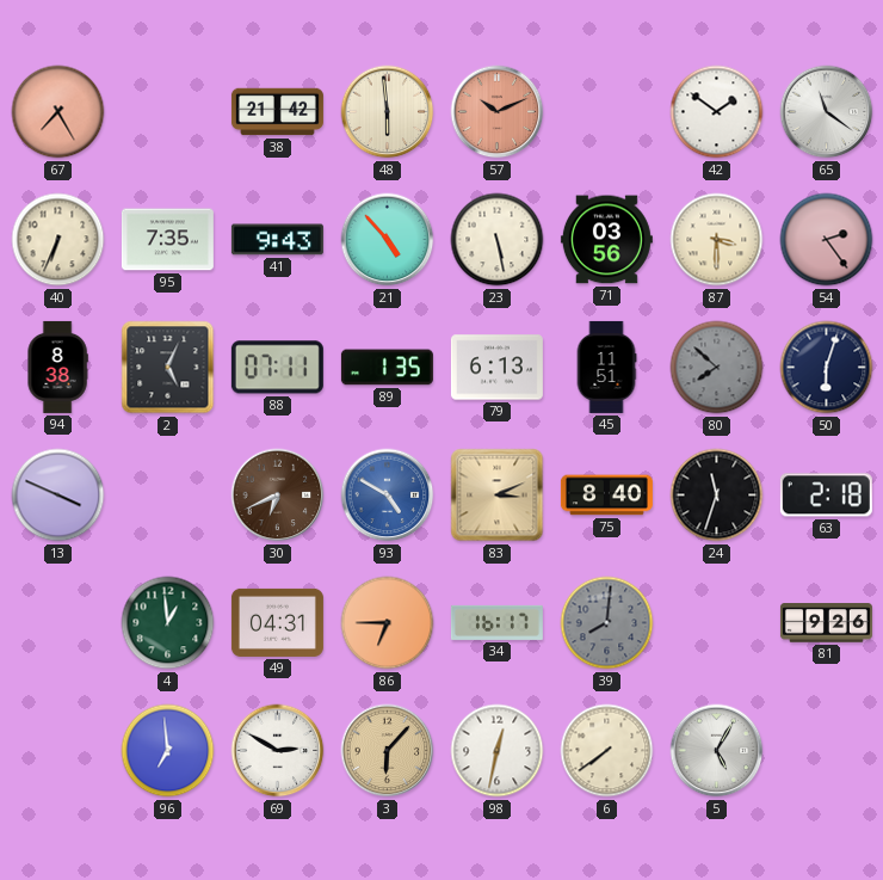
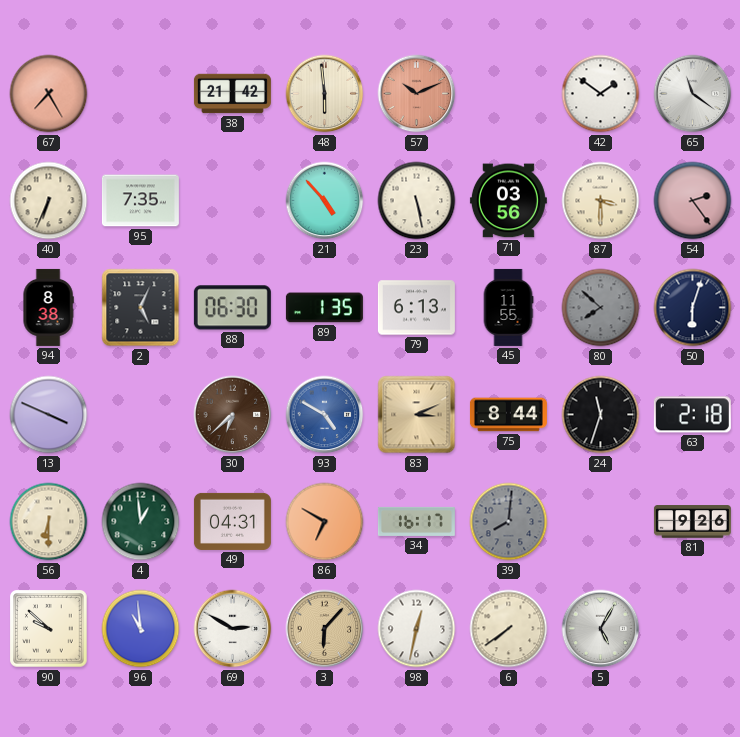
41: 9:43 -> none
88: 07:11 -> 06:30
45: 11:51 -> 11:55
30: 6:41 -> 6:38
75: 8:40 -> 8:44
56: none -> 6:30
86: 6:45 -> 6:50
90: none -> 9:52
96: 6:59 -> 10:59
